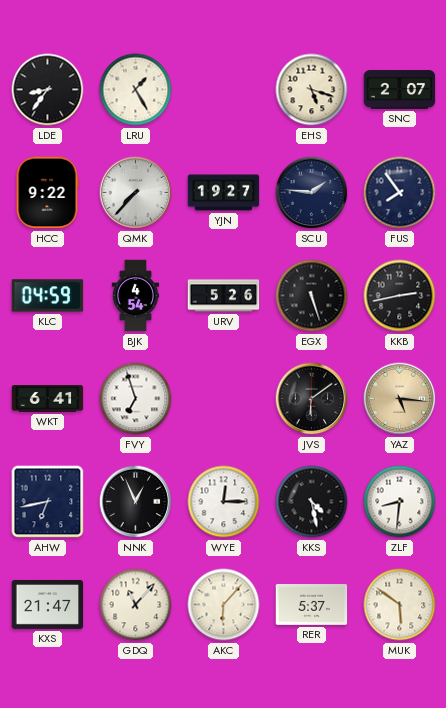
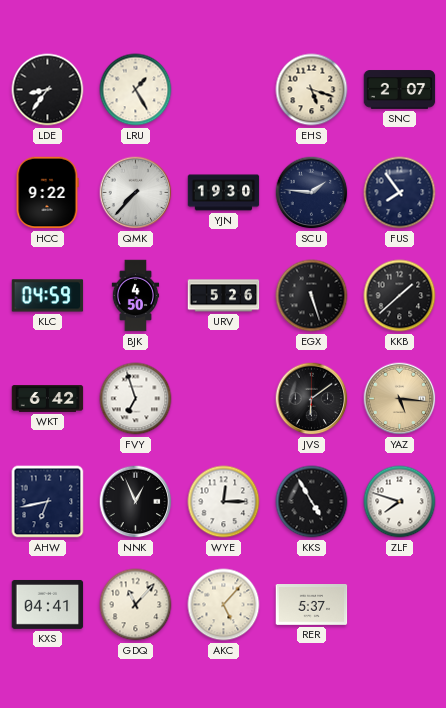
YJN: 19:27 -> 19:30
BJK: 4:54 -> 4:50
KKB: 2:43 -> 1:38
WKT: 6:41 -> 6:42
KKS: 4:28 -> 4:55
ZLF: 8:31 -> 7:48
KXS: 21:47 -> 04:41
AKC: 6:07 -> 5:07
MUK: 5:51 -> none
